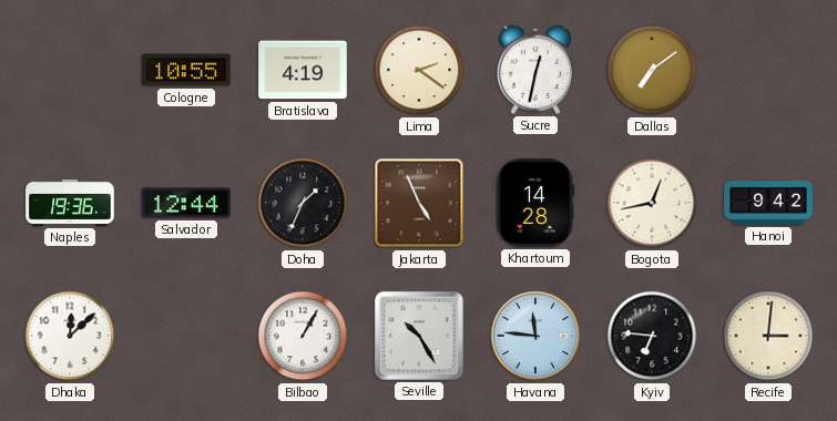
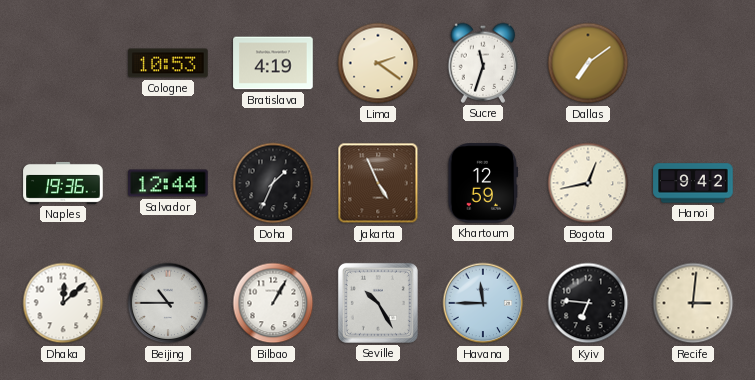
Cologne: 10:55 -> 10:53
Sucre: 12:32 -> 11:33
Khartoum: 14:28 -> 12:59
Beijing: none -> 10:45
Havana: 11:46 -> 11:45
